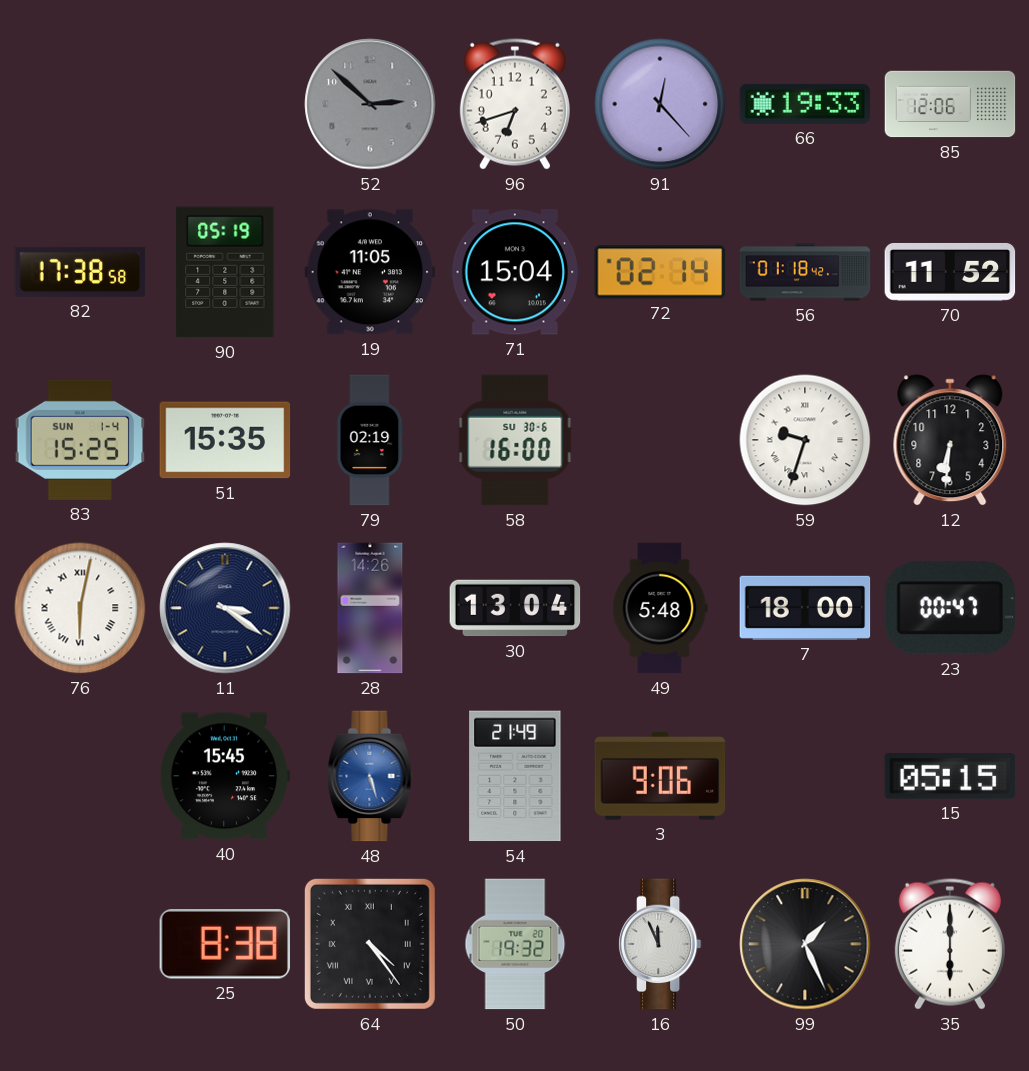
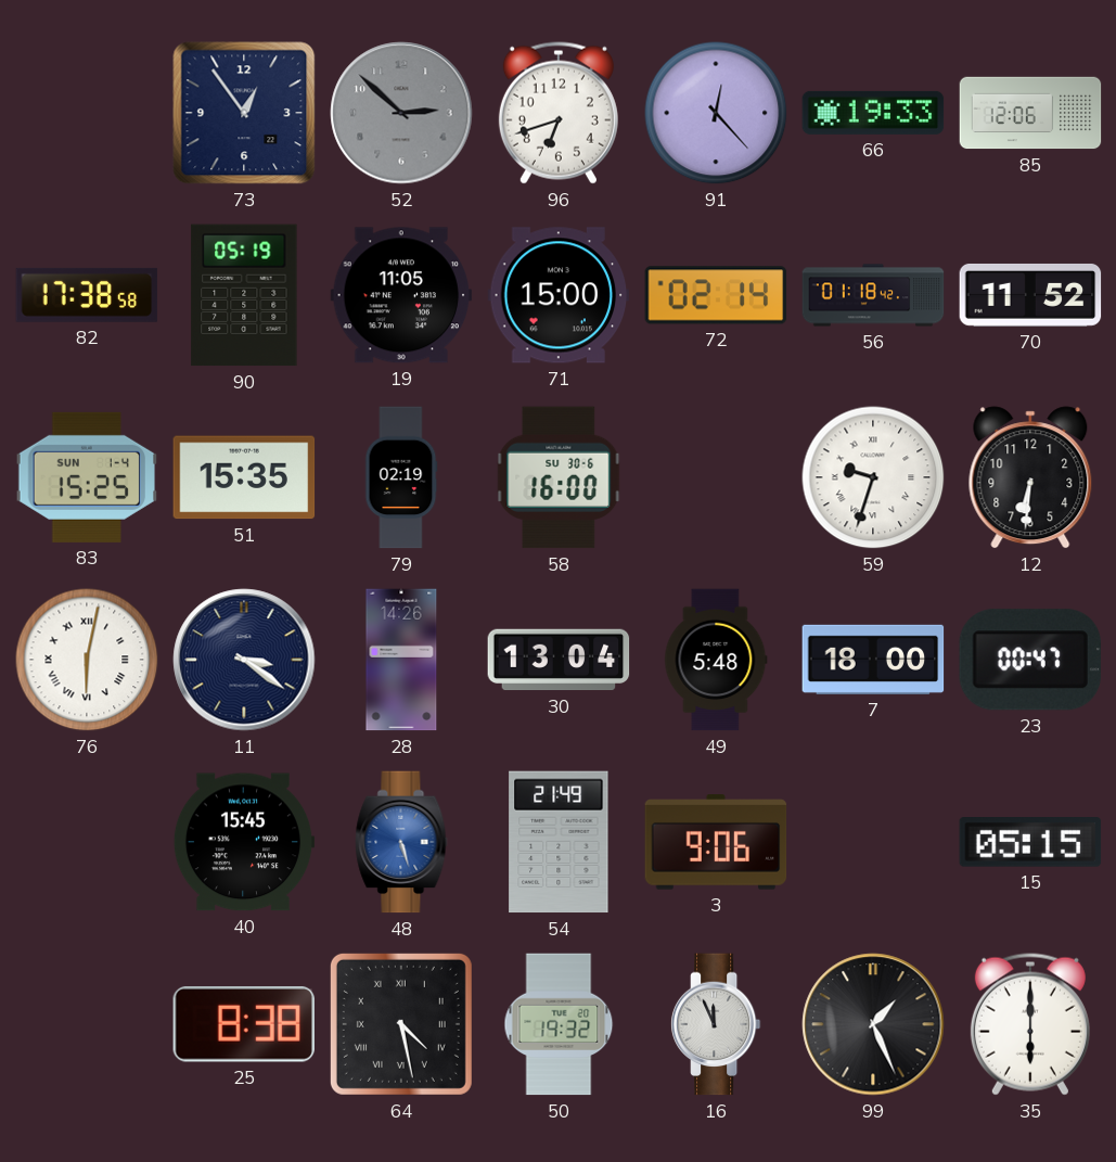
73: none -> 12:54
71: 15:04 -> 15:00
64: 4:24 -> 4:28
